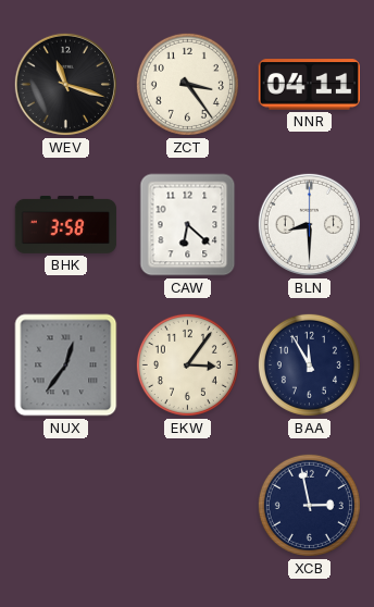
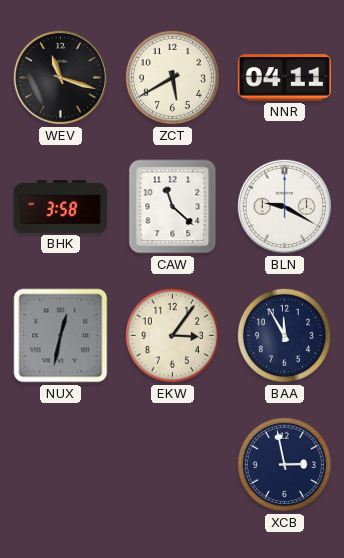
ZCT: 3:24 -> 5:40
CAW: 6:22 -> 11:22
BLN: 8:30 -> 9:20
NUX: 12:36 -> 12:32
